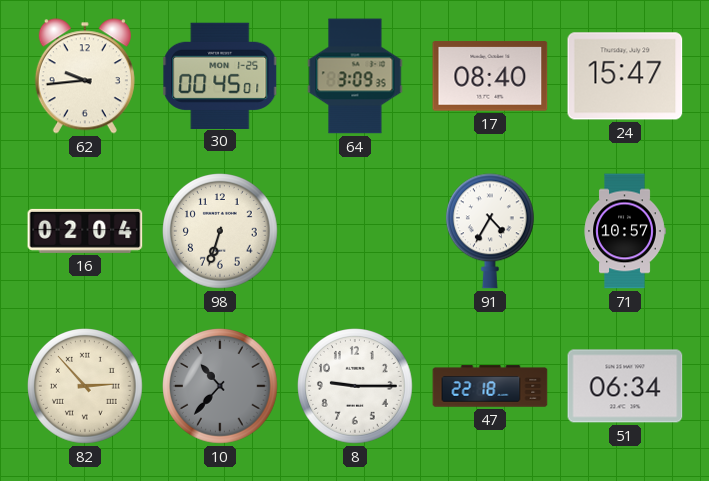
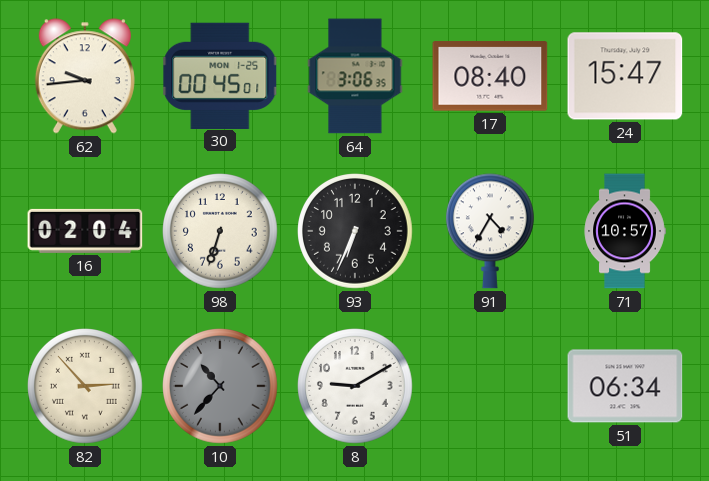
64: 3:09 -> 3:06
93: none -> 6:34
8: 9:15 -> 9:10
47: 22:18 -> none
